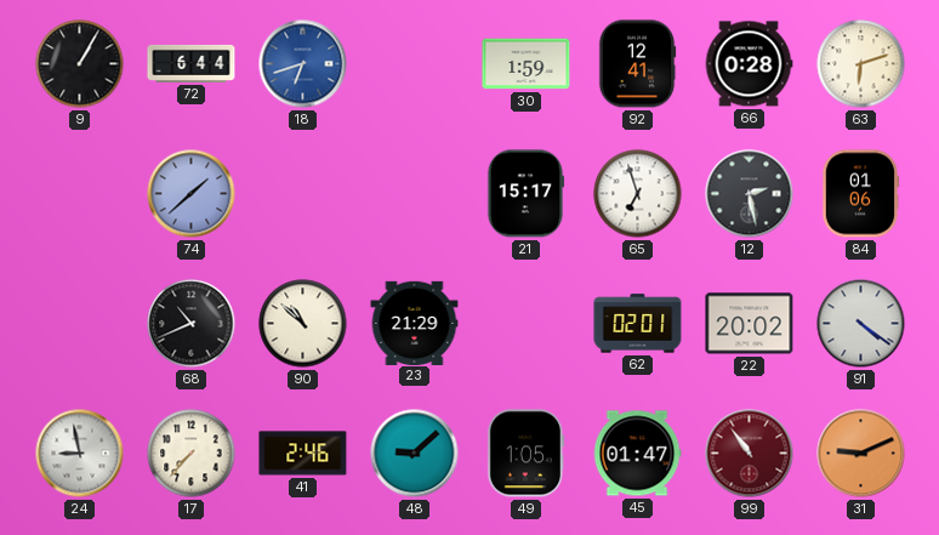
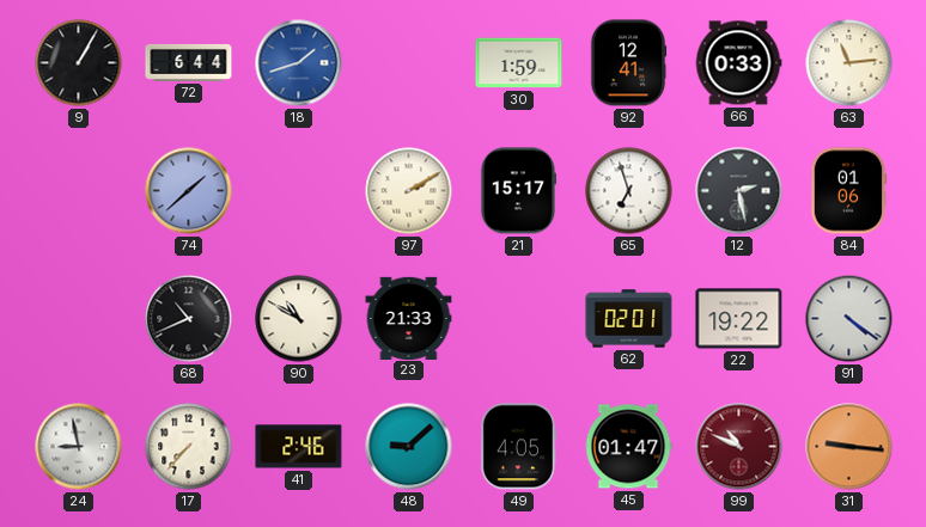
18: 6:42 -> 1:42
66: 0:28 -> 0:33
63: 6:12 -> 11:14
97: none -> 2:10
90: 10:52 -> 10:50
23: 21:29 -> 21:33
22: 20:02 -> 19:22
49: 1:05 -> 4:05
99: 10:54 -> 10:49
31: 9:11 -> 9:16
